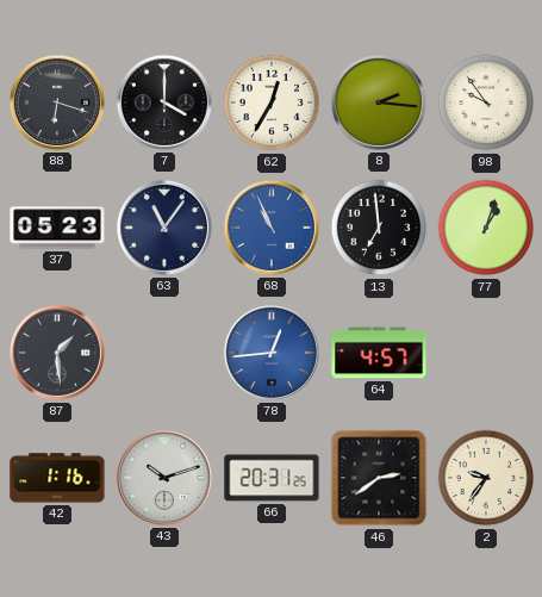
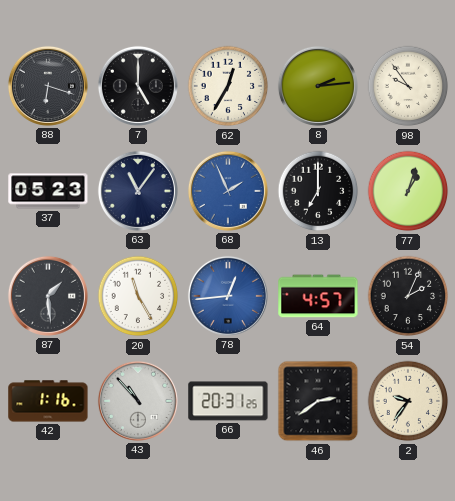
7: 4:00 -> 5:00
8: 2:16 -> 2:14
68: 10:56 -> 1:56
13: 6:59 -> 7:00
20: none -> 11:25
54: none -> 2:04
43: 10:12 -> 10:53
